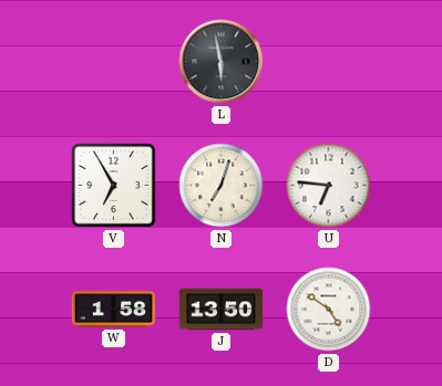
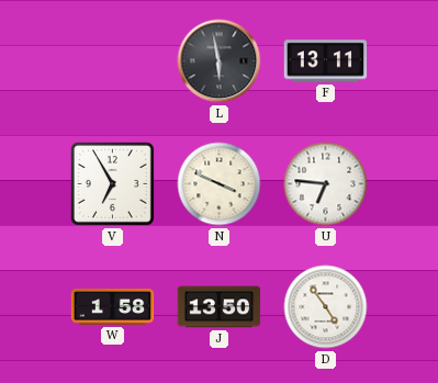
F: none -> 13:11
N: 7:03 -> 3:49
D: 4:51 -> 4:54
